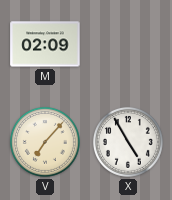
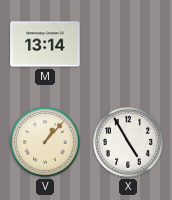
M: 02:09 -> 13:14
V: 7:07 -> 1:07
